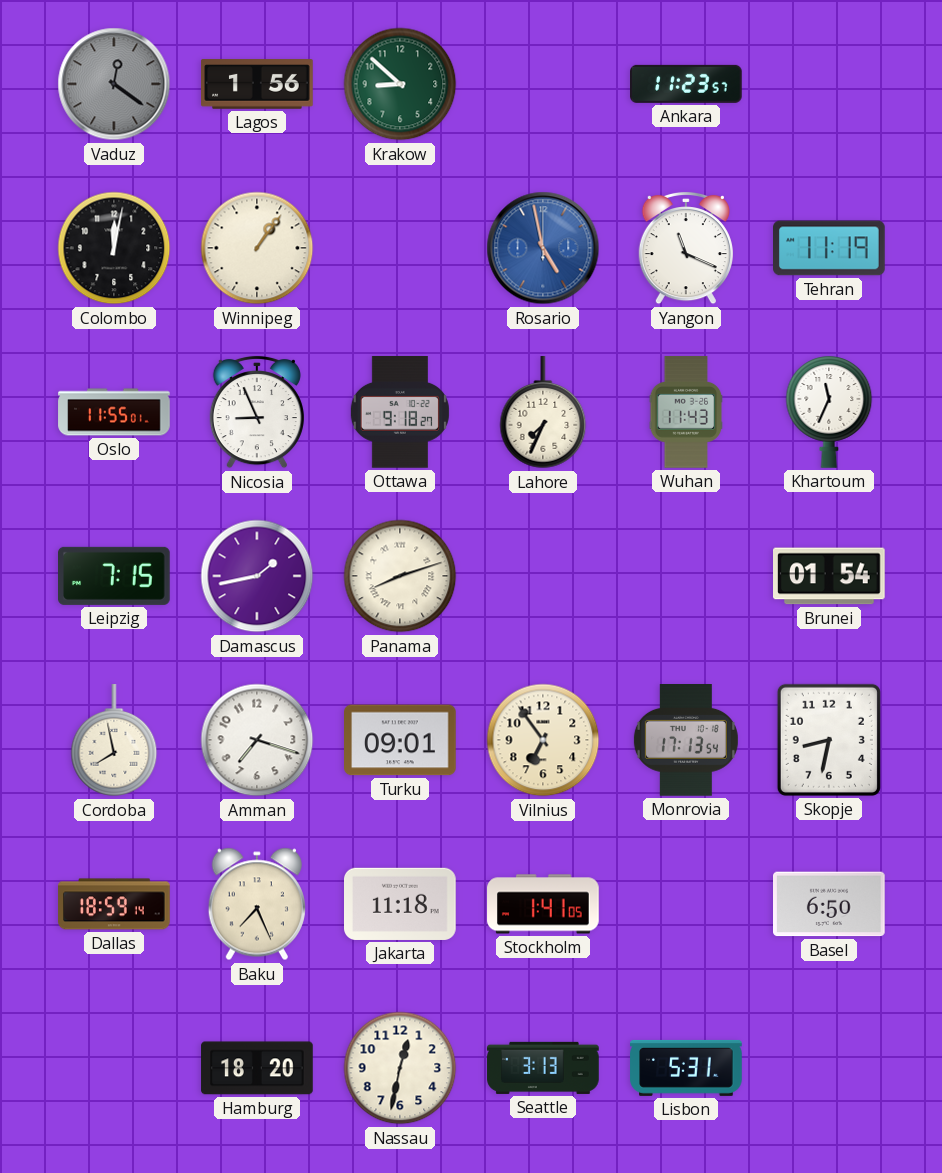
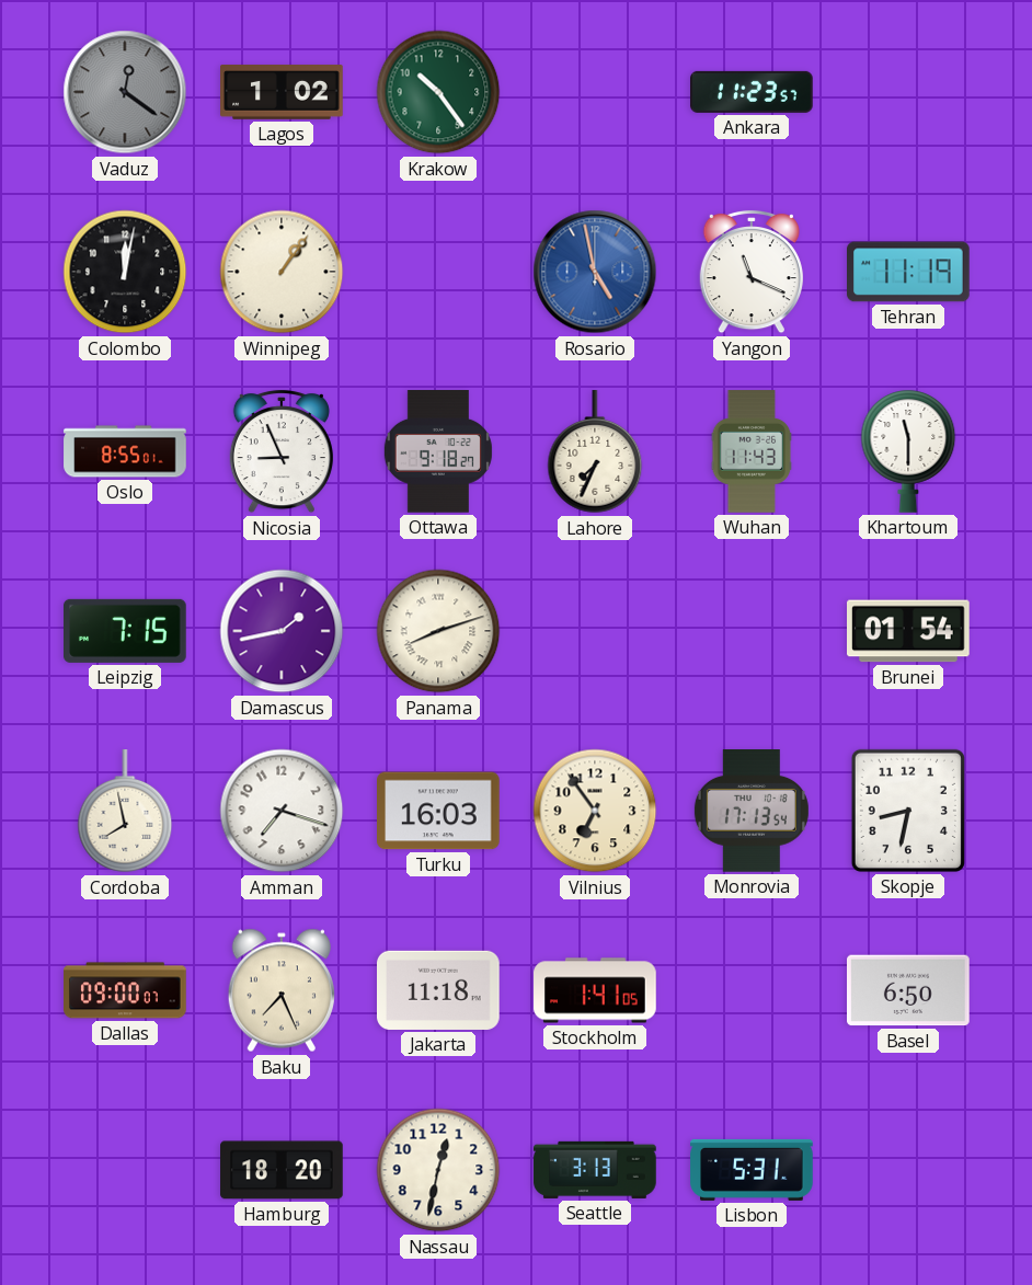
Lagos: 1:56 -> 1:02
Krakow: 8:52 -> 10:24
Oslo: 11:55 -> 8:55
Khartoum: 11:34 -> 11:30
Turku: 09:01 -> 16:03
Dallas: 18:59 -> 09:00
